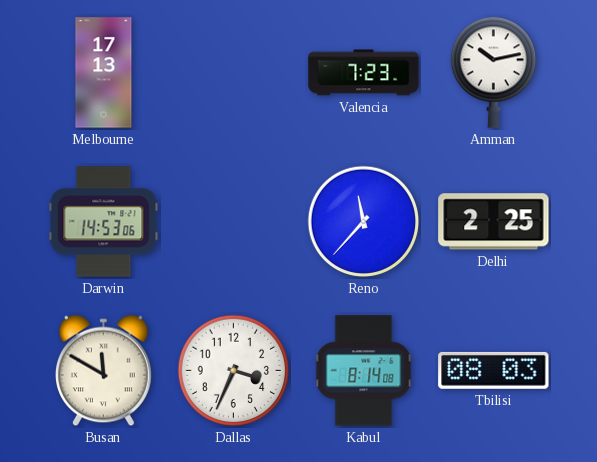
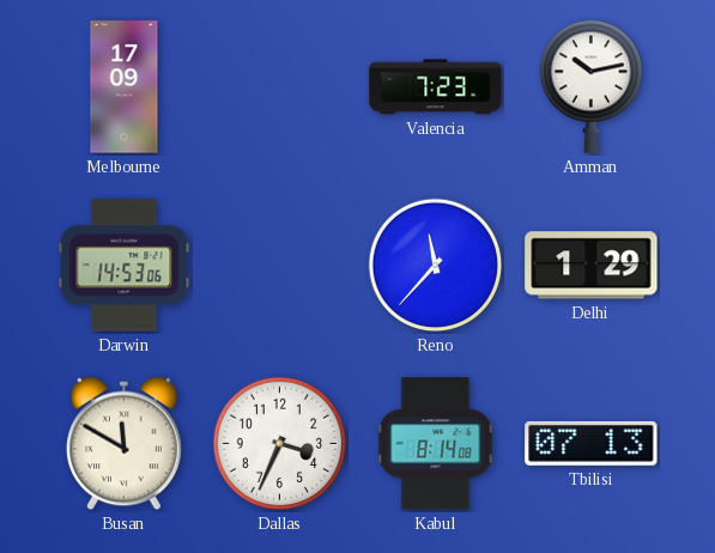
Melbourne: 17:13 -> 17:09
Delhi: 2:25 -> 1:29
Tbilisi: 08:03 -> 07:13
